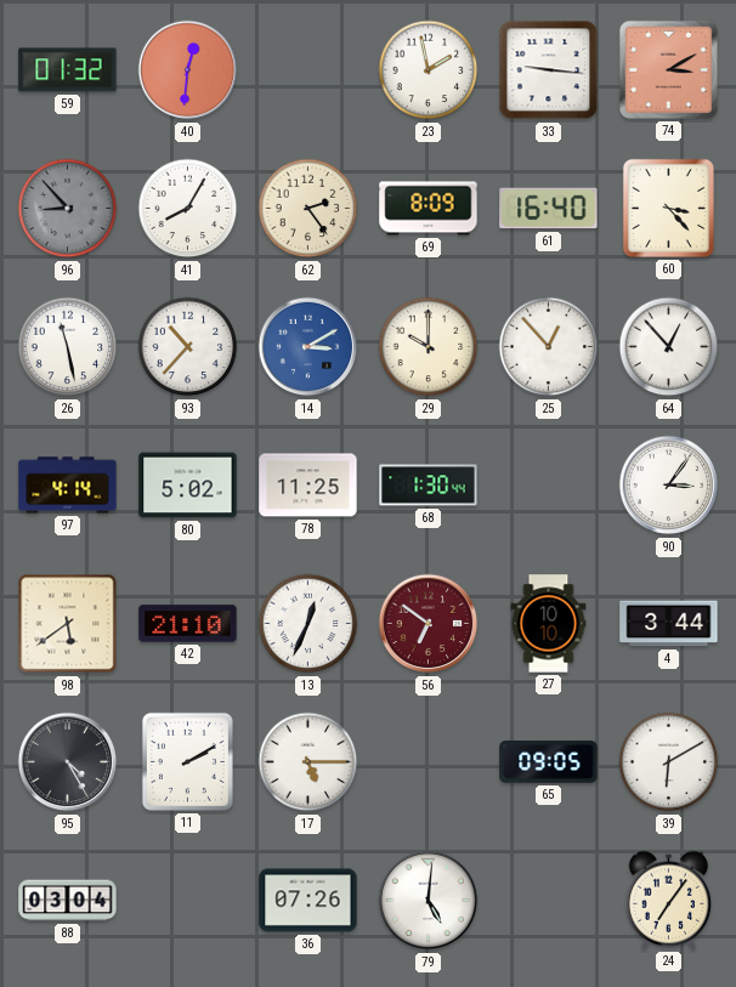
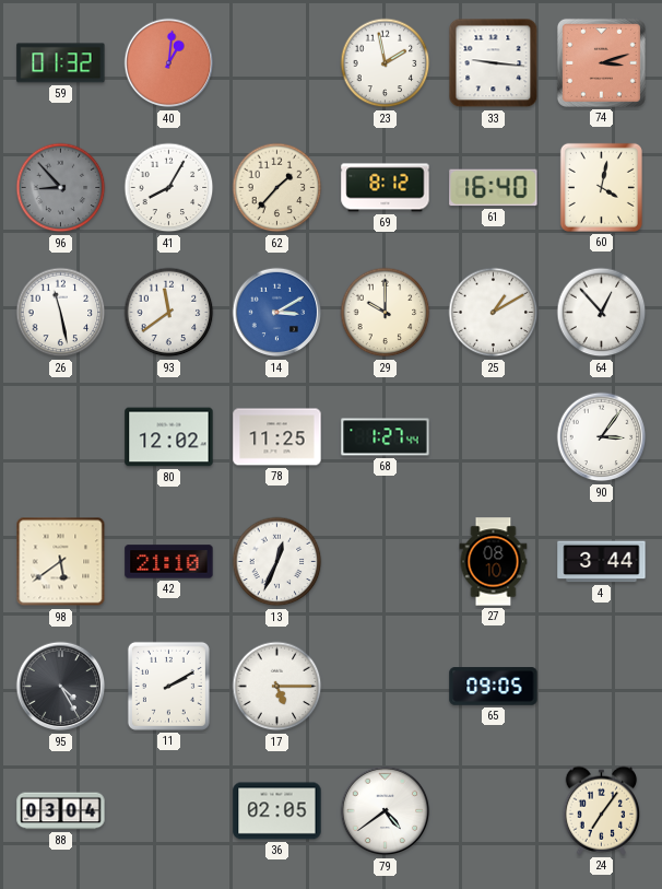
40: 12:31 -> 1:01
74: 3:10 -> 3:12
62: 2:24 -> 1:37
69: 8:09 -> 8:12
60: 3:23 -> 4:02
93: 10:37 -> 11:39
25: 12:53 -> 1:10
97: 4:14 -> none
80: 5:02 -> 12:02
68: 1:30 -> 1:27
56: 6:51 -> none
27: 10:10 -> 08:10
39: 6:10 -> none
36: 07:26 -> 02:05
79: 5:01 -> 4:39
